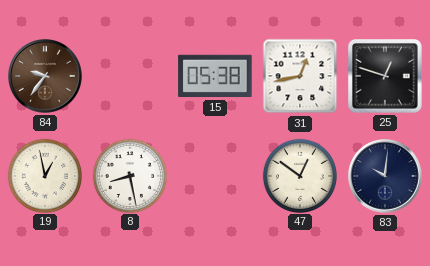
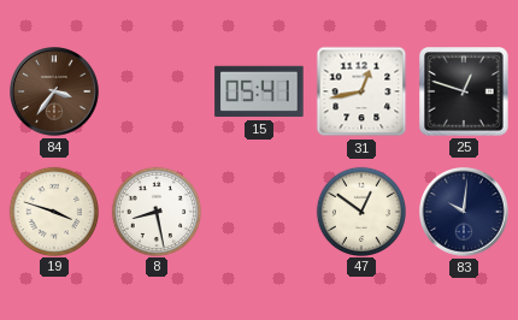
84: 9:36 -> 3:36
15: 05:38 -> 05:41
19: 12:58 -> 3:48
